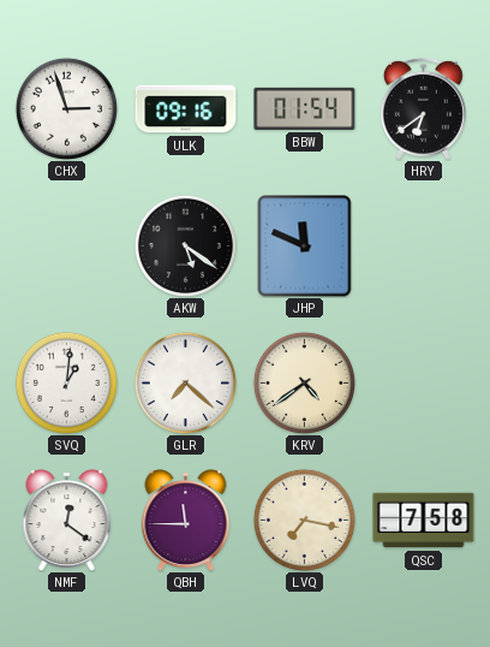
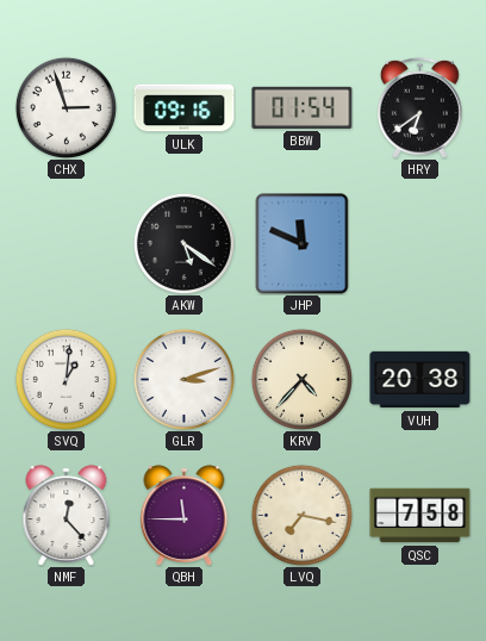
GLR: 7:22 -> 3:12
KRV: 4:39 -> 4:37
VUH: none -> 20:38
NMF: 12:21 -> 12:23
